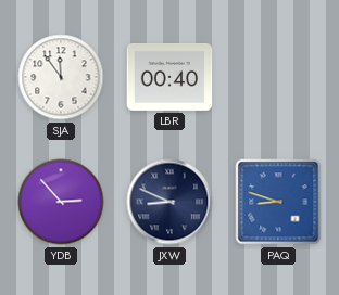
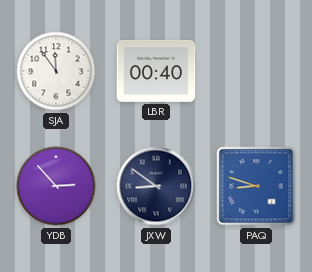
JXW: 8:49 -> 8:51
